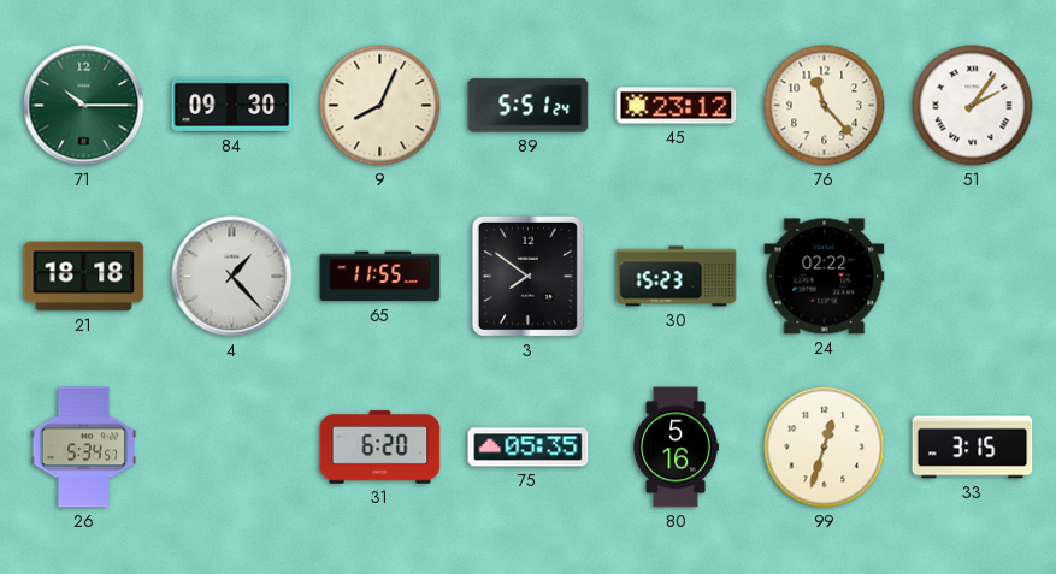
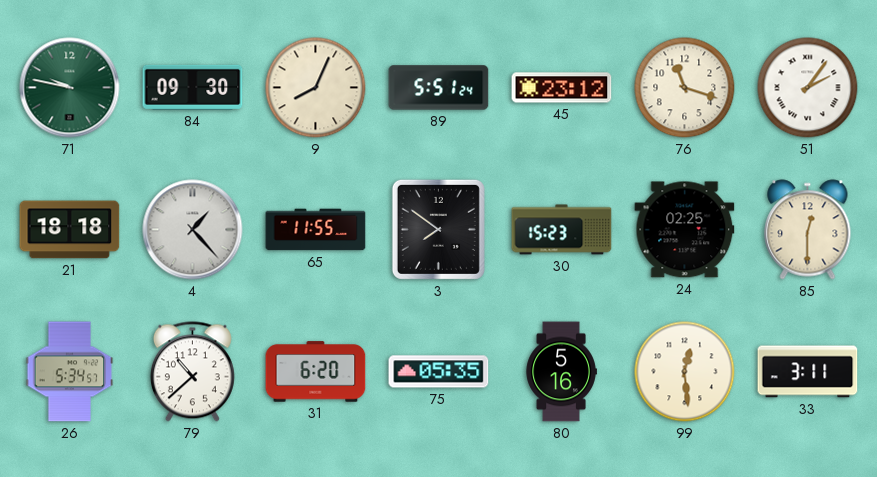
71: 10:15 -> 9:47
76: 11:23 -> 11:18
24: 02:22 -> 02:25
85: none -> 12:30
79: none -> 10:38
99: 12:33 -> 12:29
33: 3:15 -> 3:11
